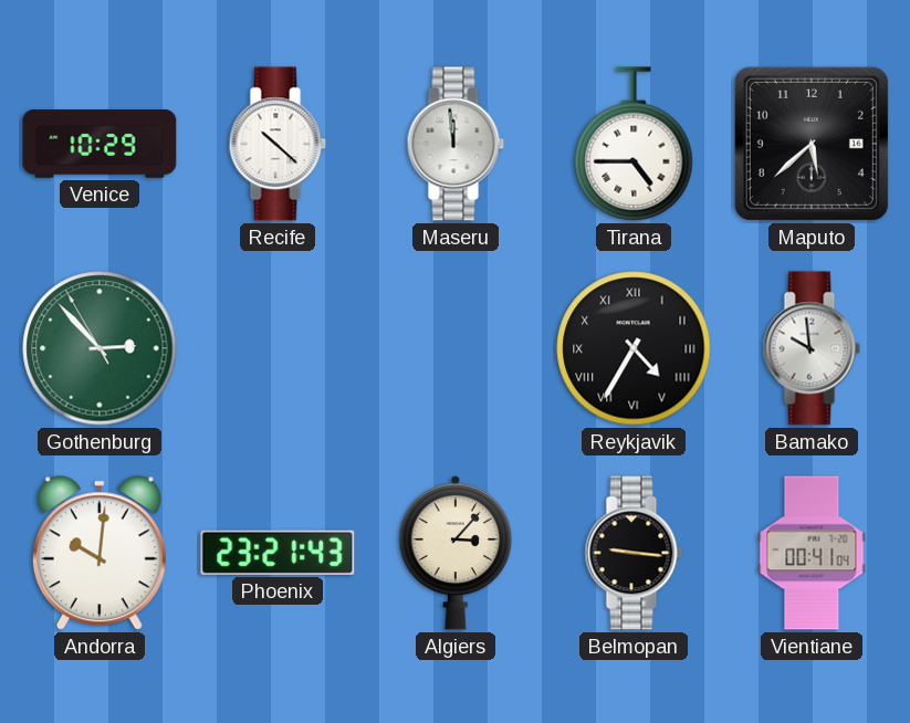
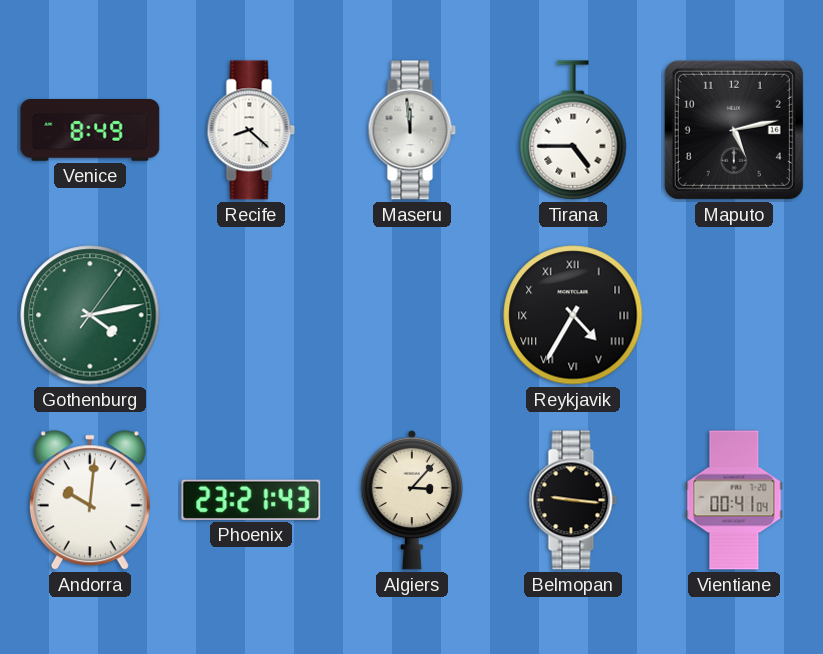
Venice: 10:29 -> 8:49
Recife: 10:22 -> 8:22
Maputo: 5:38 -> 5:13
Gothenburg: 2:52 -> 4:13
Bamako: 9:59 -> none
